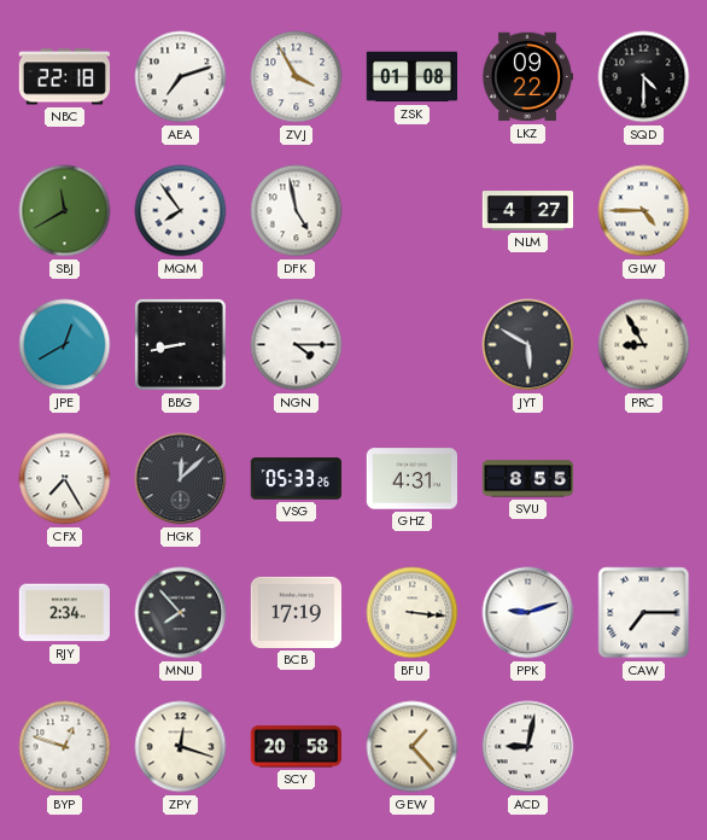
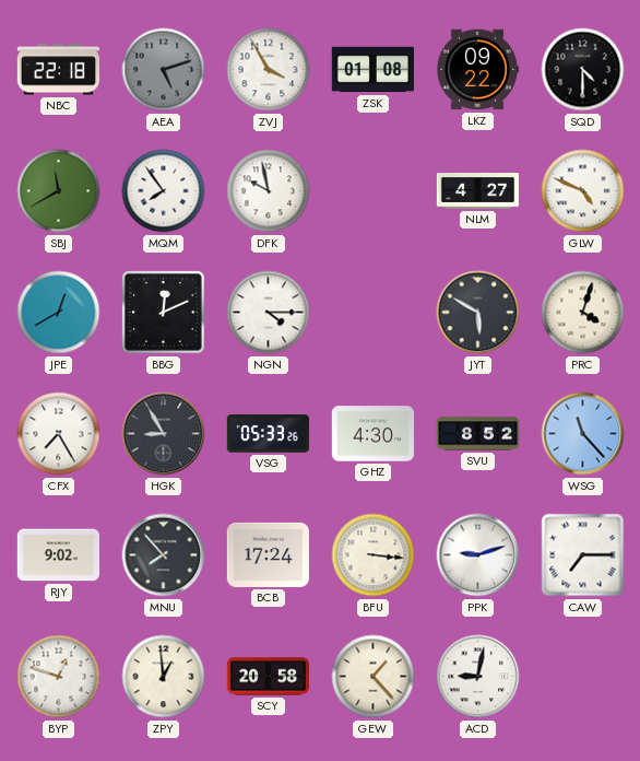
AEA: 7:12 -> 5:12
AEA dial: white -> grey
DFK: 4:58 -> 9:58
GLW: 4:45 -> 4:49
BBG: 8:43 -> 12:11
PRC: 8:55 -> 4:03
HGK: 12:08 -> 8:55
GHZ: 4:31 -> 4:30
SVU: 8:55 -> 8:52
WSG: none -> 11:23
RJY: 2:34 -> 9:02
BCB: 17:19 -> 17:24
ZPY: 12:18 -> 12:59
